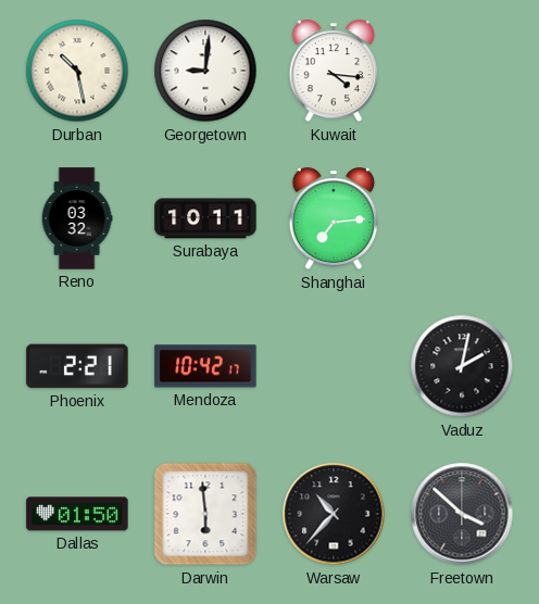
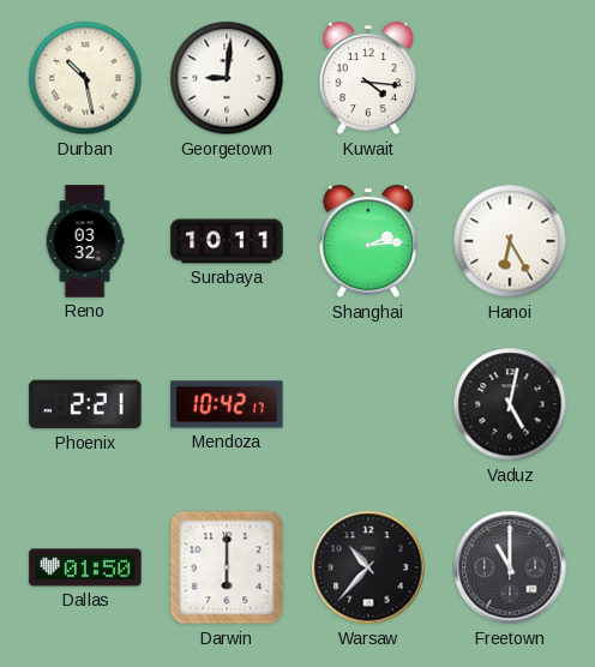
Shanghai: 7:14 -> 2:14
Hanoi: none -> 6:25
Vaduz: 2:02 -> 5:02
Darwin: 5:59 -> 6:00
Freetown: 3:52 -> 11:00
